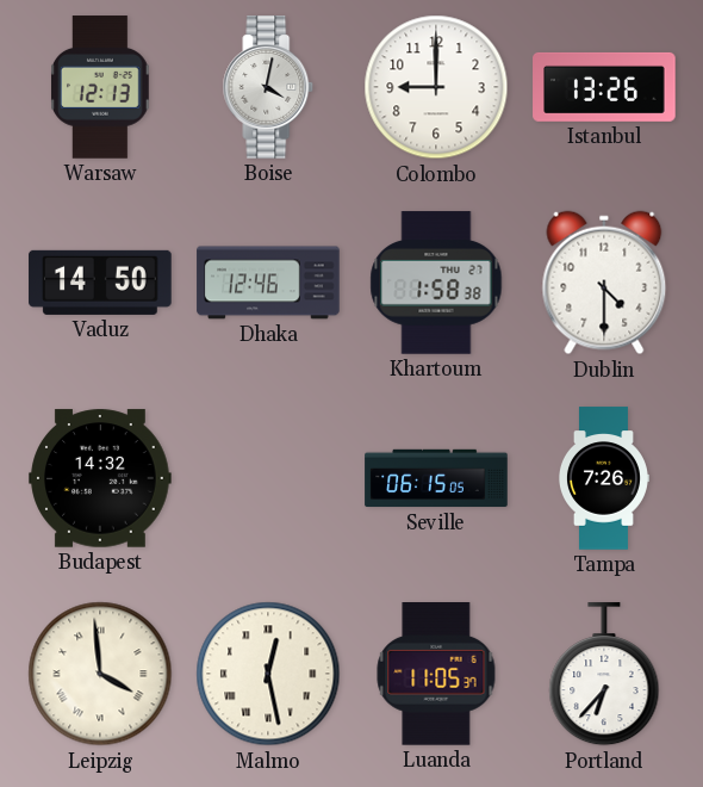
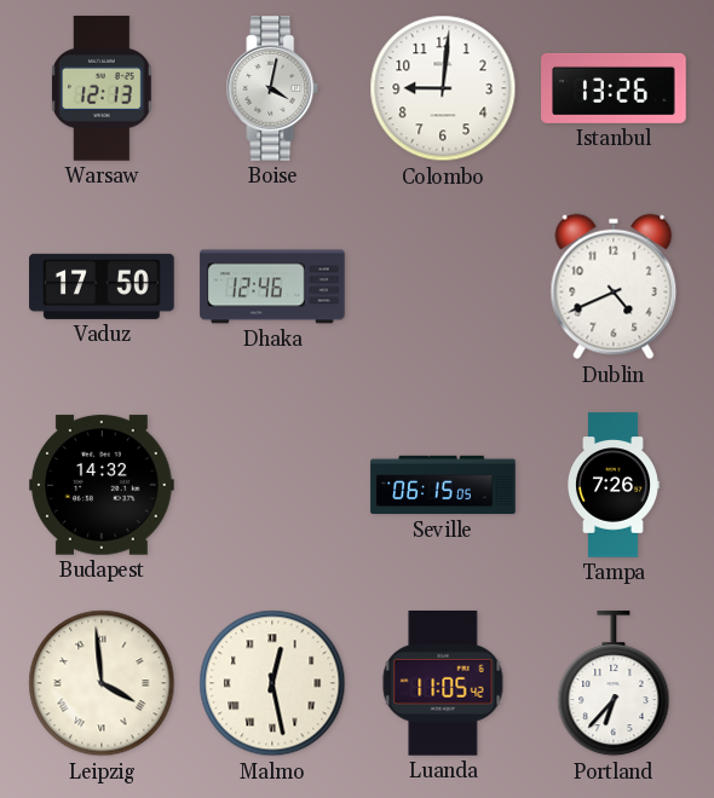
Colombo: 9:00 -> 9:01
Vaduz: 14:50 -> 17:50
Khartoum: 1:58 -> none
Dublin: 4:30 -> 4:41
Luanda: 11:05:37 -> 11:05:42
